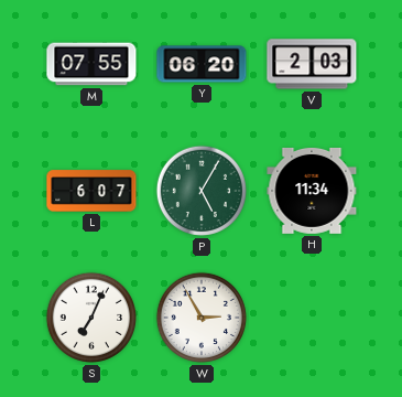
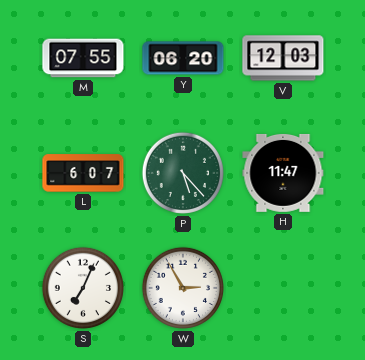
V: 2:03 -> 12:03
P: 5:05 -> 5:23
H: 11:34 -> 11:47
